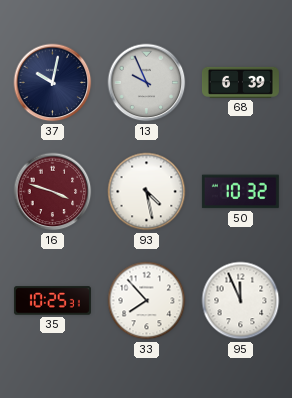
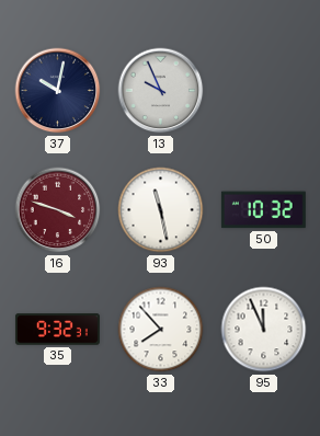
68: 6:39 -> none
93: 4:28 -> 11:28
35: 10:25 -> 9:32
